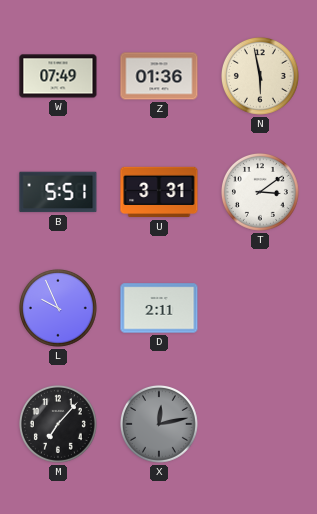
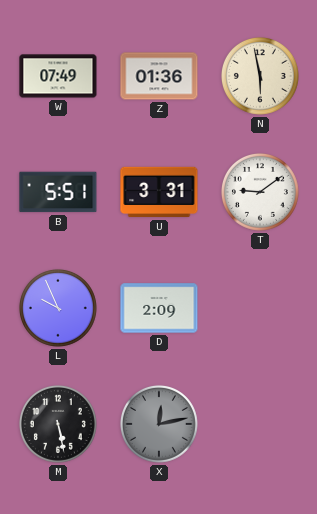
T: 3:09 -> 9:09
D: 2:11 -> 2:09
M: 7:07 -> 5:28
